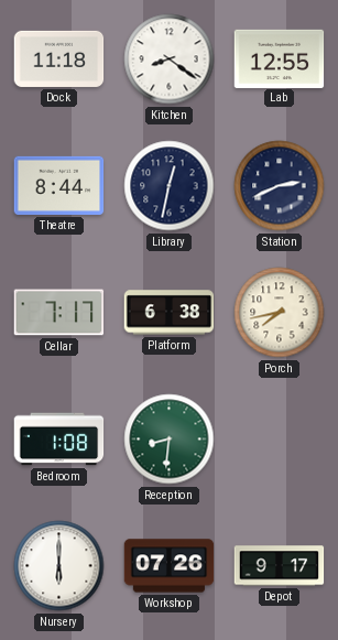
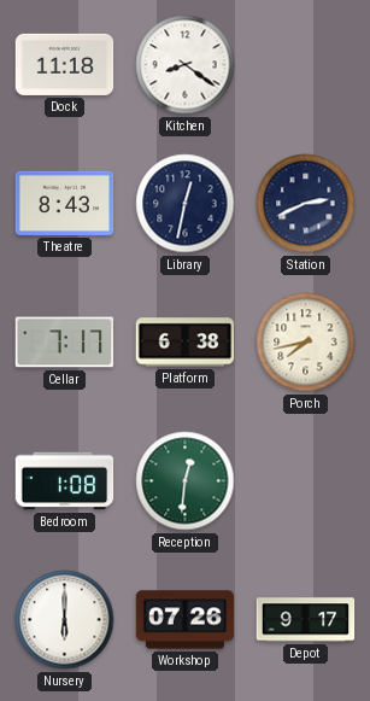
Lab: 12:55 -> none
Theatre: 8:44 -> 8:43
Reception: 8:31 -> 12:31
